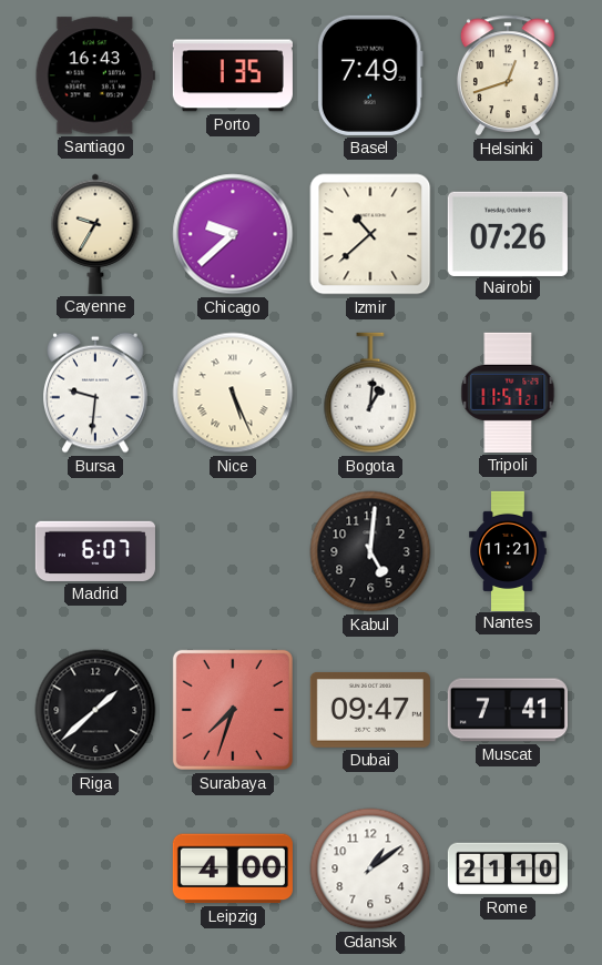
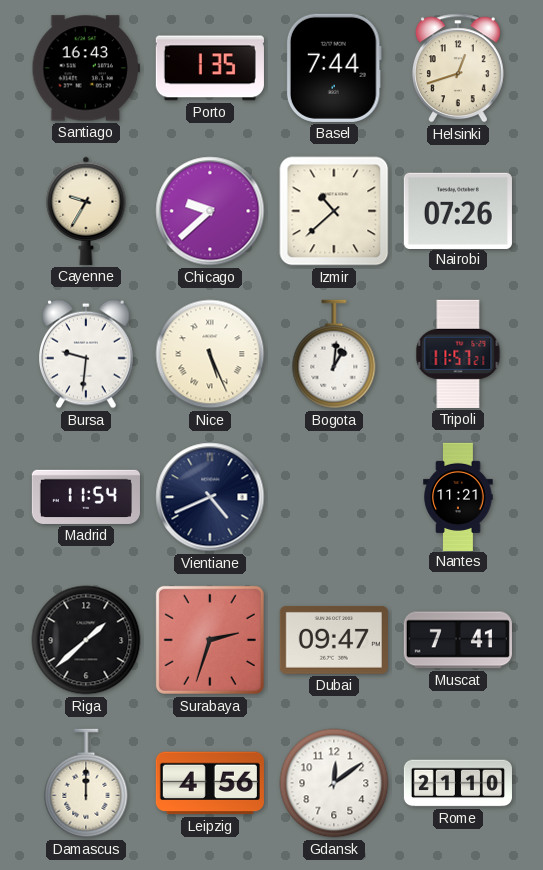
Basel: 7:49 -> 7:44
Madrid: 6:07 -> 11:54
Vientiane: none -> 4:41
Kabul: 5:01 -> none
Surabaya: 7:33 -> 2:33
Damascus: none -> 12:00
Leipzig: 4:00 -> 4:56
Gdansk: 1:09 -> 12:09
